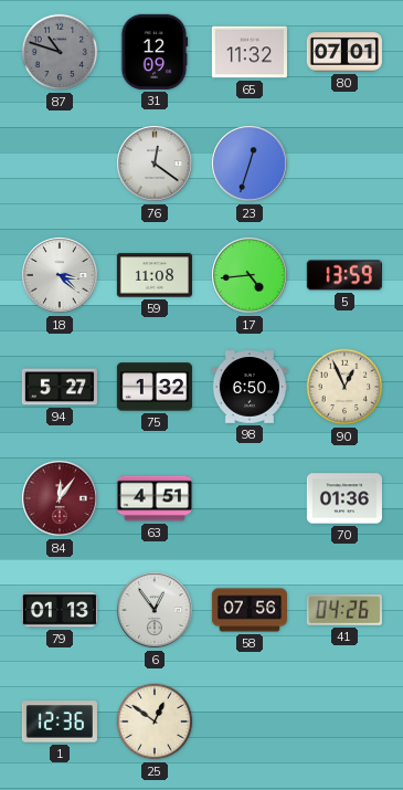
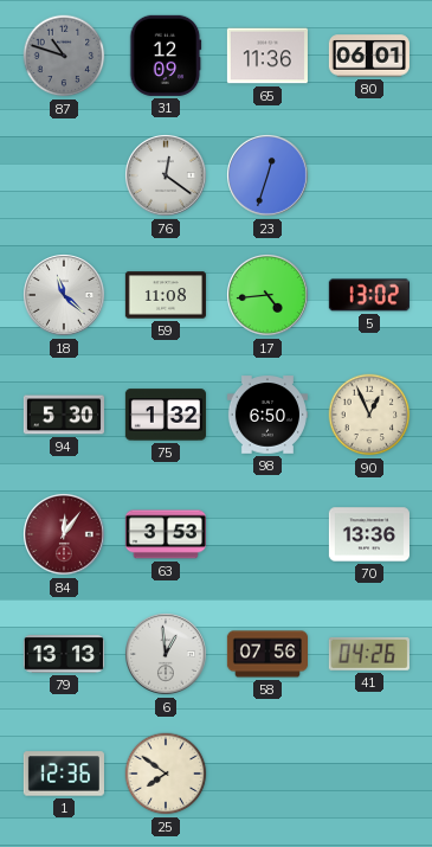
65: 11:32 -> 11:36
80: 07:01 -> 06:01
18: 3:22 -> 11:22
5: 13:59 -> 13:02
94: 5:27 -> 5:30
63: 4:51 -> 3:53
70: 01:36 -> 13:36
79: 01:13 -> 13:13
6: 12:54 -> 12:59
25: 12:51 -> 7:51
